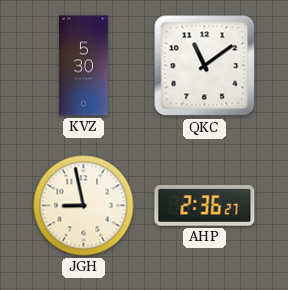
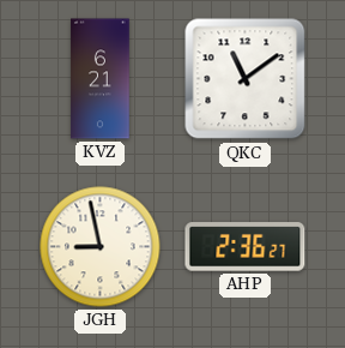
KVZ: 5:30 -> 6:21
